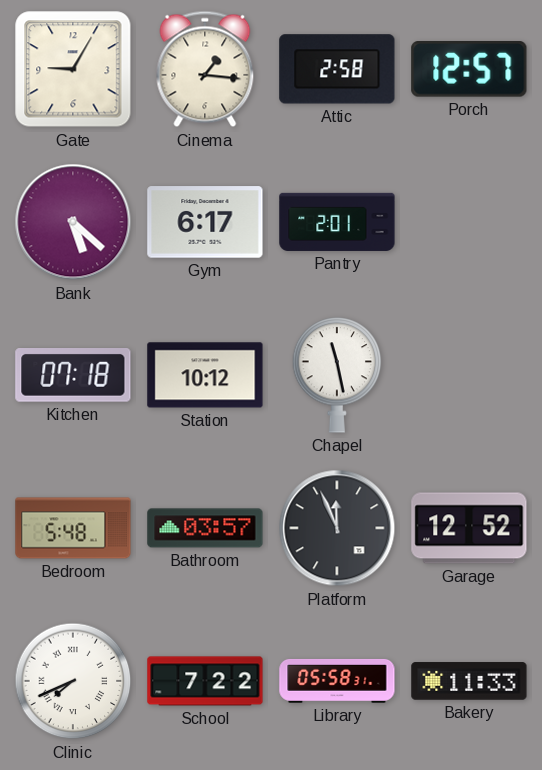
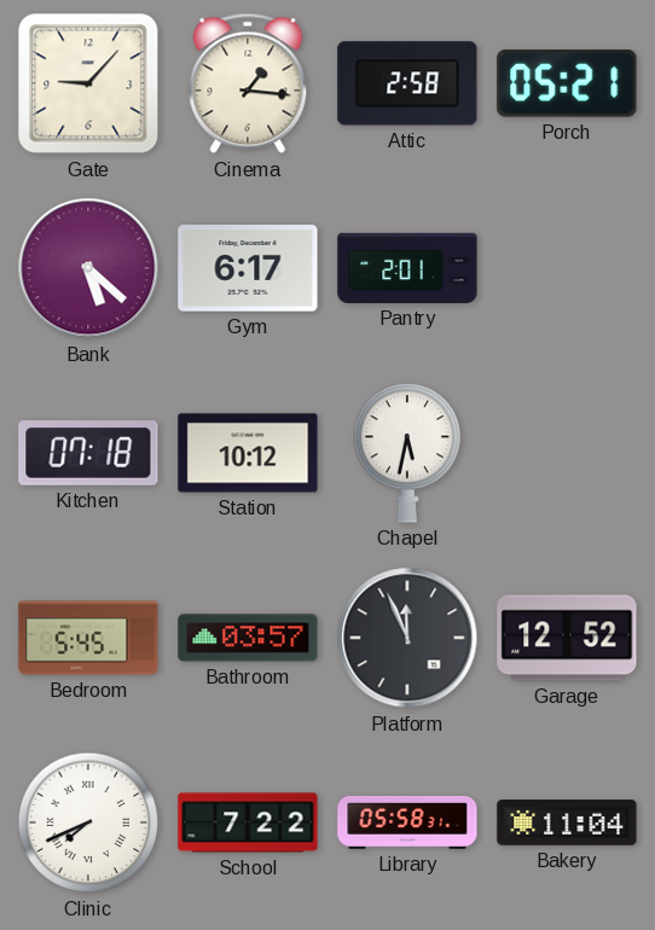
Gate: 9:05 -> 9:07
Porch: 12:57 -> 05:21
Chapel: 11:28 -> 5:32
Bedroom: 5:48 -> 5:45
Bakery: 11:33 -> 11:04
